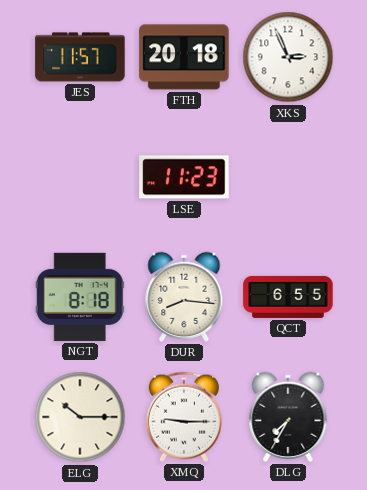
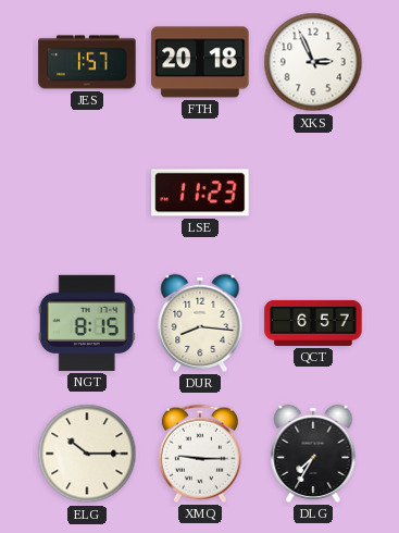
JES: 11:57 -> 1:57
NGT: 8:18 -> 8:15
QCT: 6:55 -> 6:57
